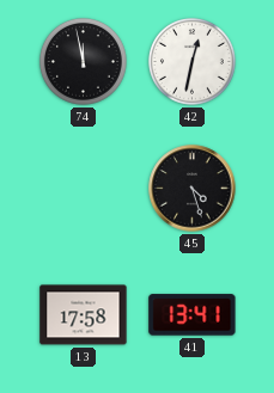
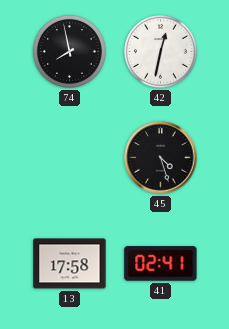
74: 11:58 -> 7:58
41: 13:41 -> 02:41
